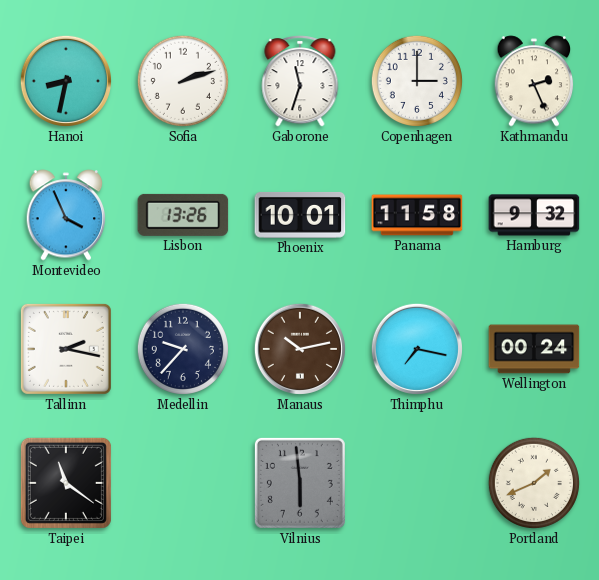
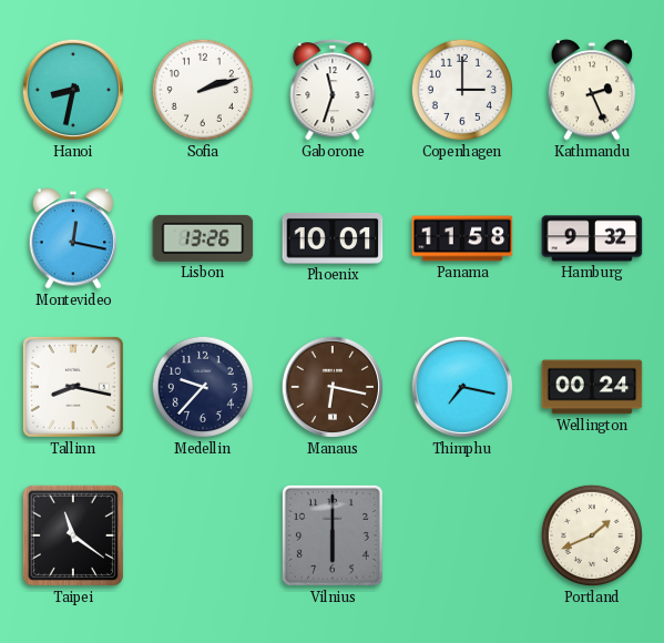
Montevideo: 3:56 -> 12:17
Tallinn: 2:17 -> 8:17
Manaus: 10:13 -> 6:17
Vilnius: 5:59 -> 6:00
